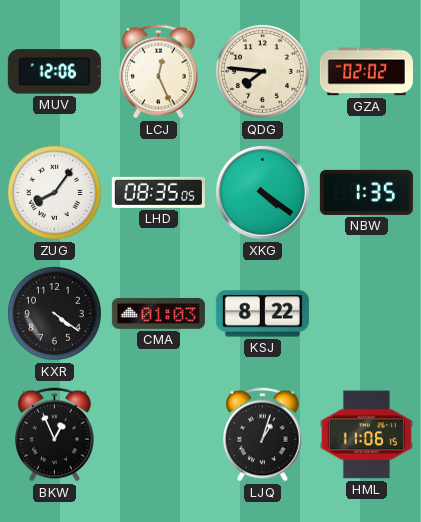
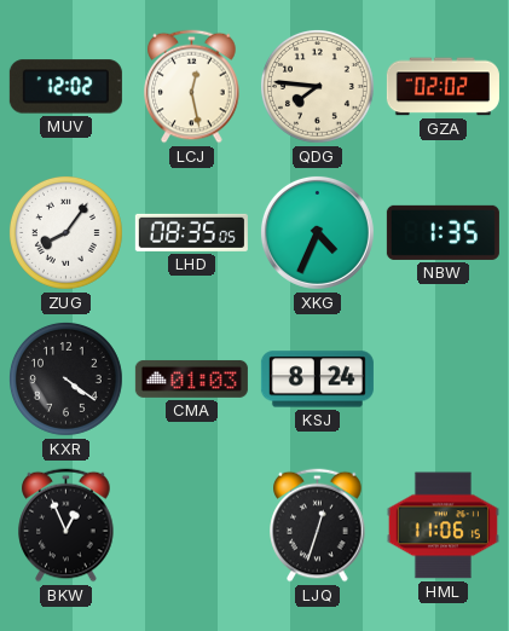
MUV: 12:06 -> 12:02
LCJ: 12:26 -> 12:28
XKG: 4:21 -> 4:34
KSJ: 8:22 -> 8:24
LJQ: 1:03 -> 12:33
